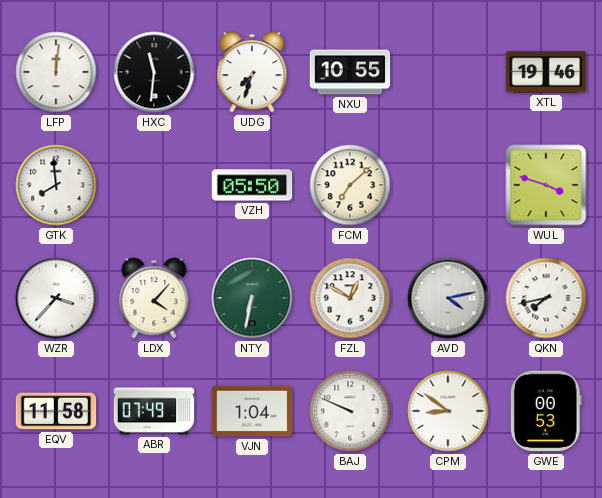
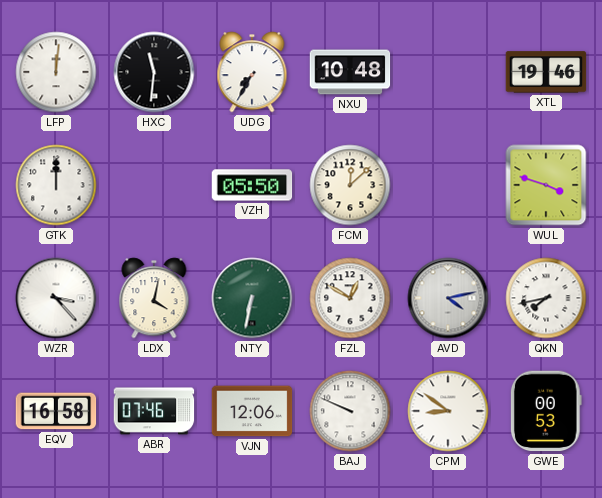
UDG: 7:33 -> 7:35
NXU: 10:55 -> 10:48
GTK: 7:59 -> 12:00
FCM: 7:08 -> 12:08
WZR: 3:37 -> 3:23
LDX: 4:07 -> 4:02
EQV: 11:58 -> 16:58
ABR: 07:49 -> 07:46
VJN: 1:04 -> 12:06
